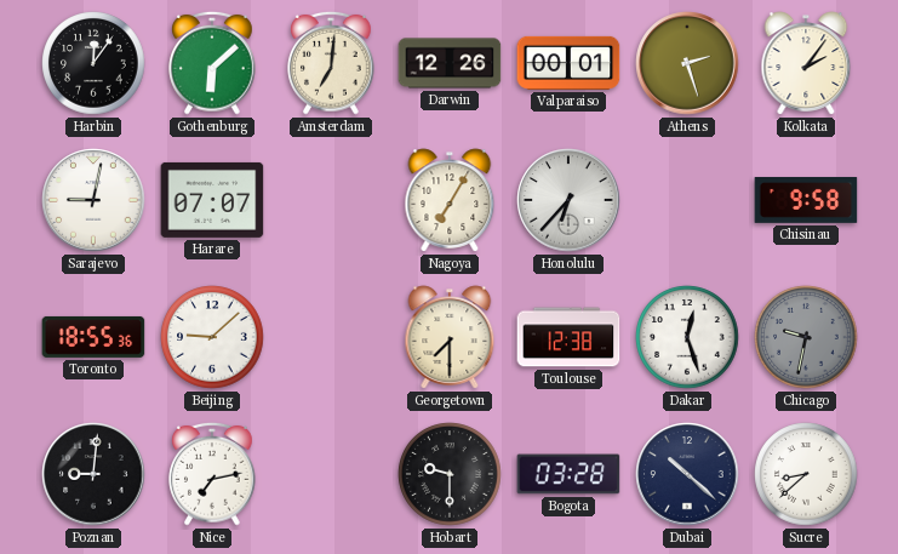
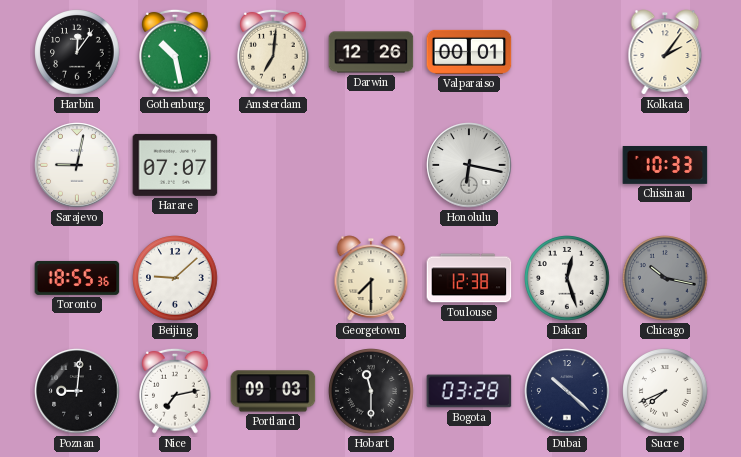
Gothenburg: 6:08 -> 10:28
Athens: 2:27 -> none
Nagoya: 7:05 -> none
Honolulu: 6:37 -> 6:17
Chisinau: 9:58 -> 10:33
Chicago: 9:32 -> 10:17
Portland: none -> 09:03
Hobart: 9:30 -> 11:30
Sucre: 8:38 -> 7:41
